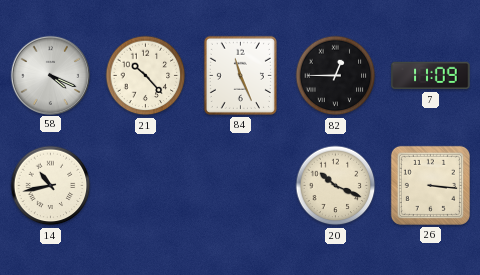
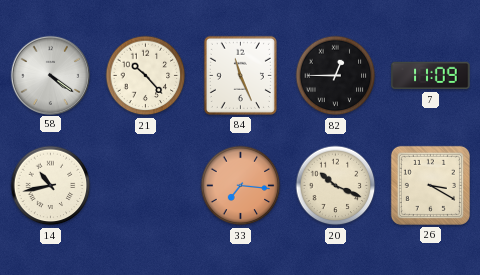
58: 4:19 -> 4:21
33: none -> 7:16
26: 3:16 -> 3:20
